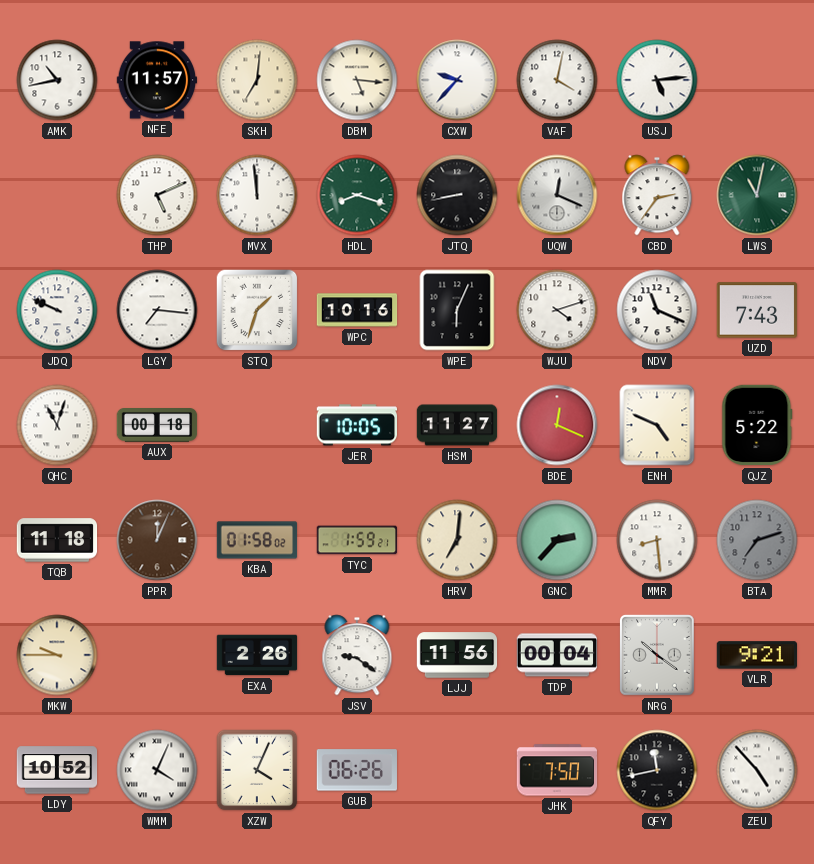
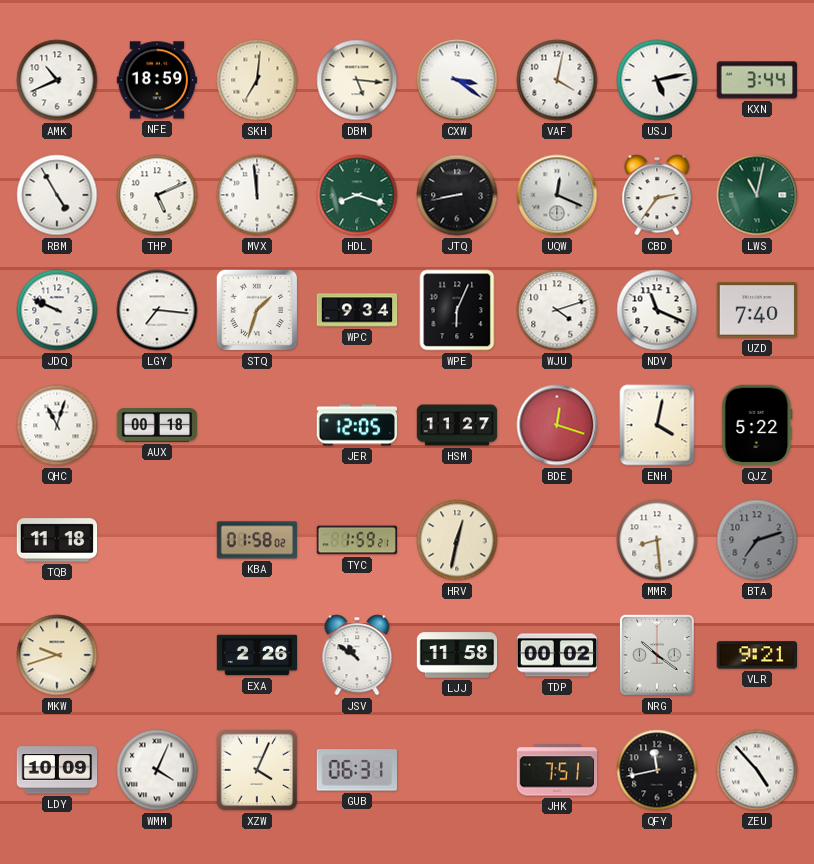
AMK: 10:43 -> 10:41
NFE: 11:57 -> 18:59
CXW: 9:37 -> 3:21
USJ: 5:14 -> 5:13
KXN: none -> 3:44
RBM: none -> 4:55
WPC: 10:16 -> 9:34
UZD: 7:43 -> 7:40
JER: 10:05 -> 12:05
BDE: 12:19 -> 12:18
ENH: 4:49 -> 4:02
PPR: 12:04 -> none
HRV: 7:01 -> 12:32
GNC: 2:37 -> none
MKW: 9:45 -> 9:42
JSV: 9:21 -> 10:51
LJJ: 11:56 -> 11:58
TDP: 00:04 -> 00:02
LDY: 10:52 -> 10:09
GUB: 06:26 -> 06:31
JHK: 7:50 -> 7:51
